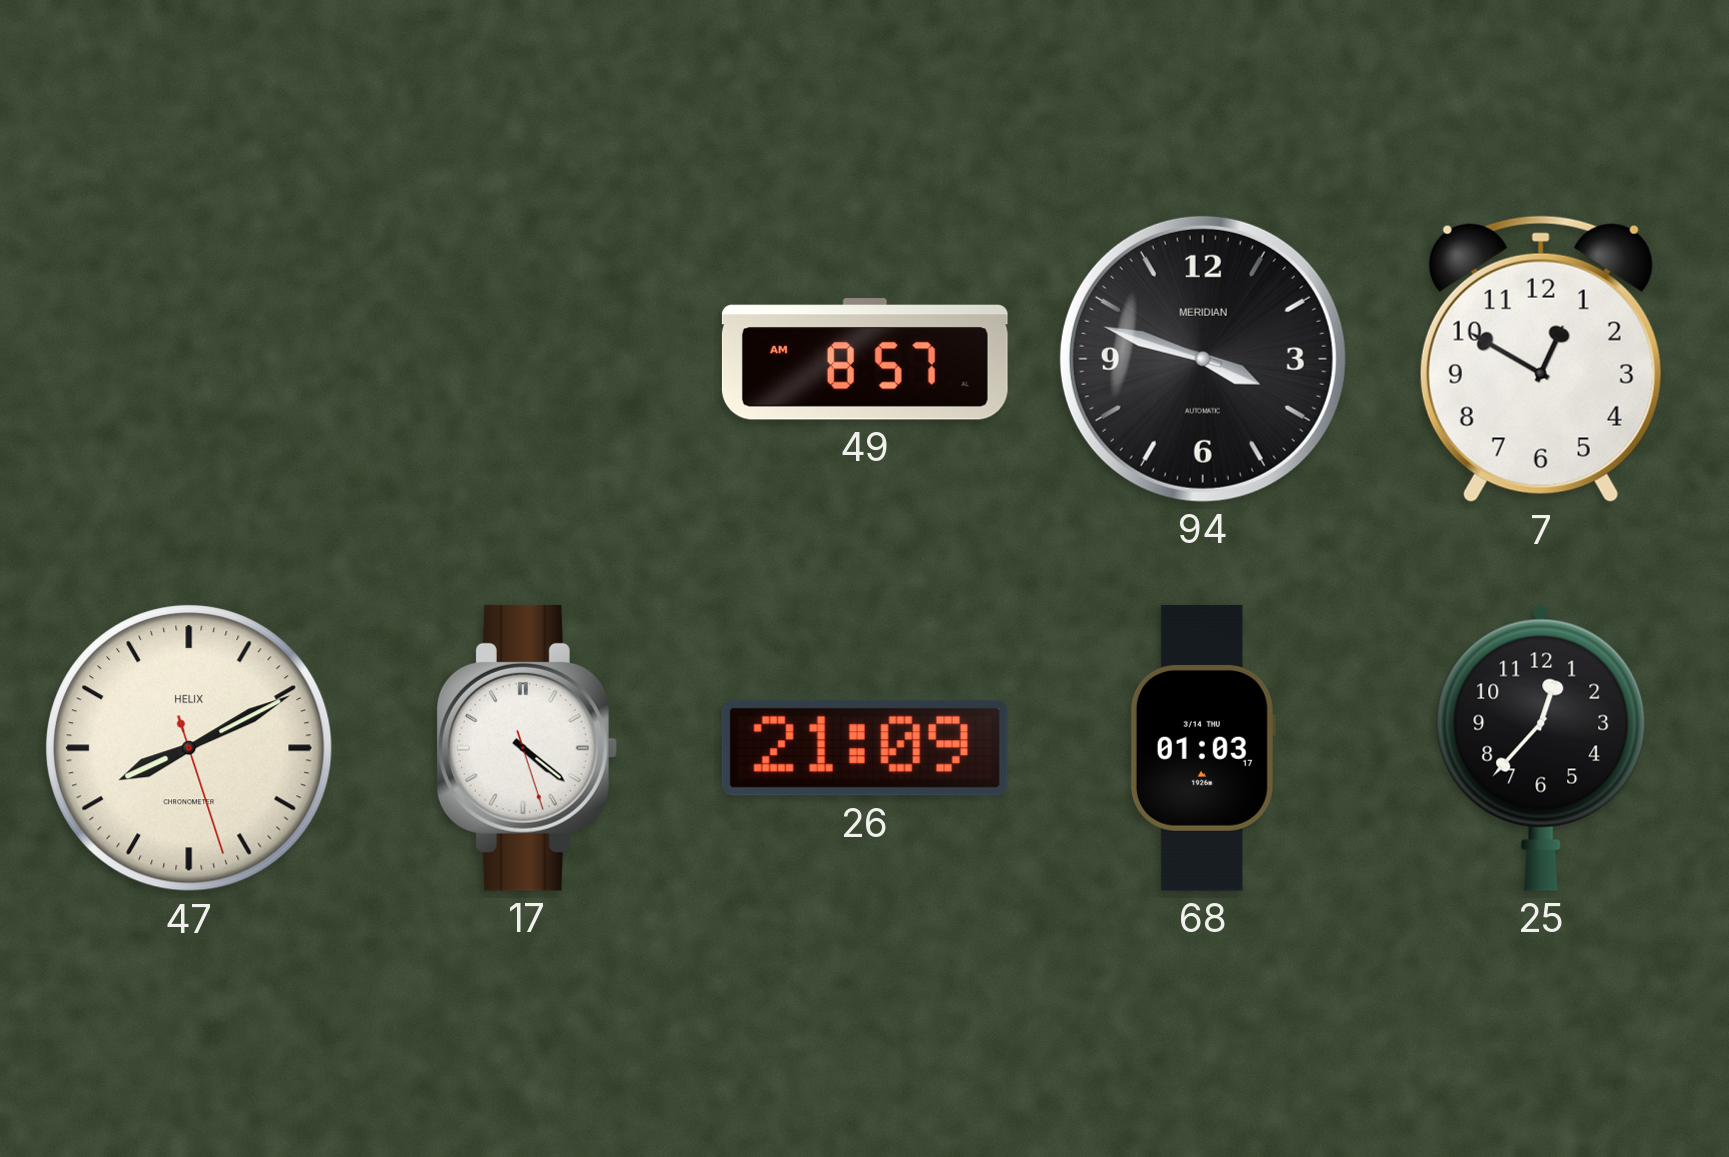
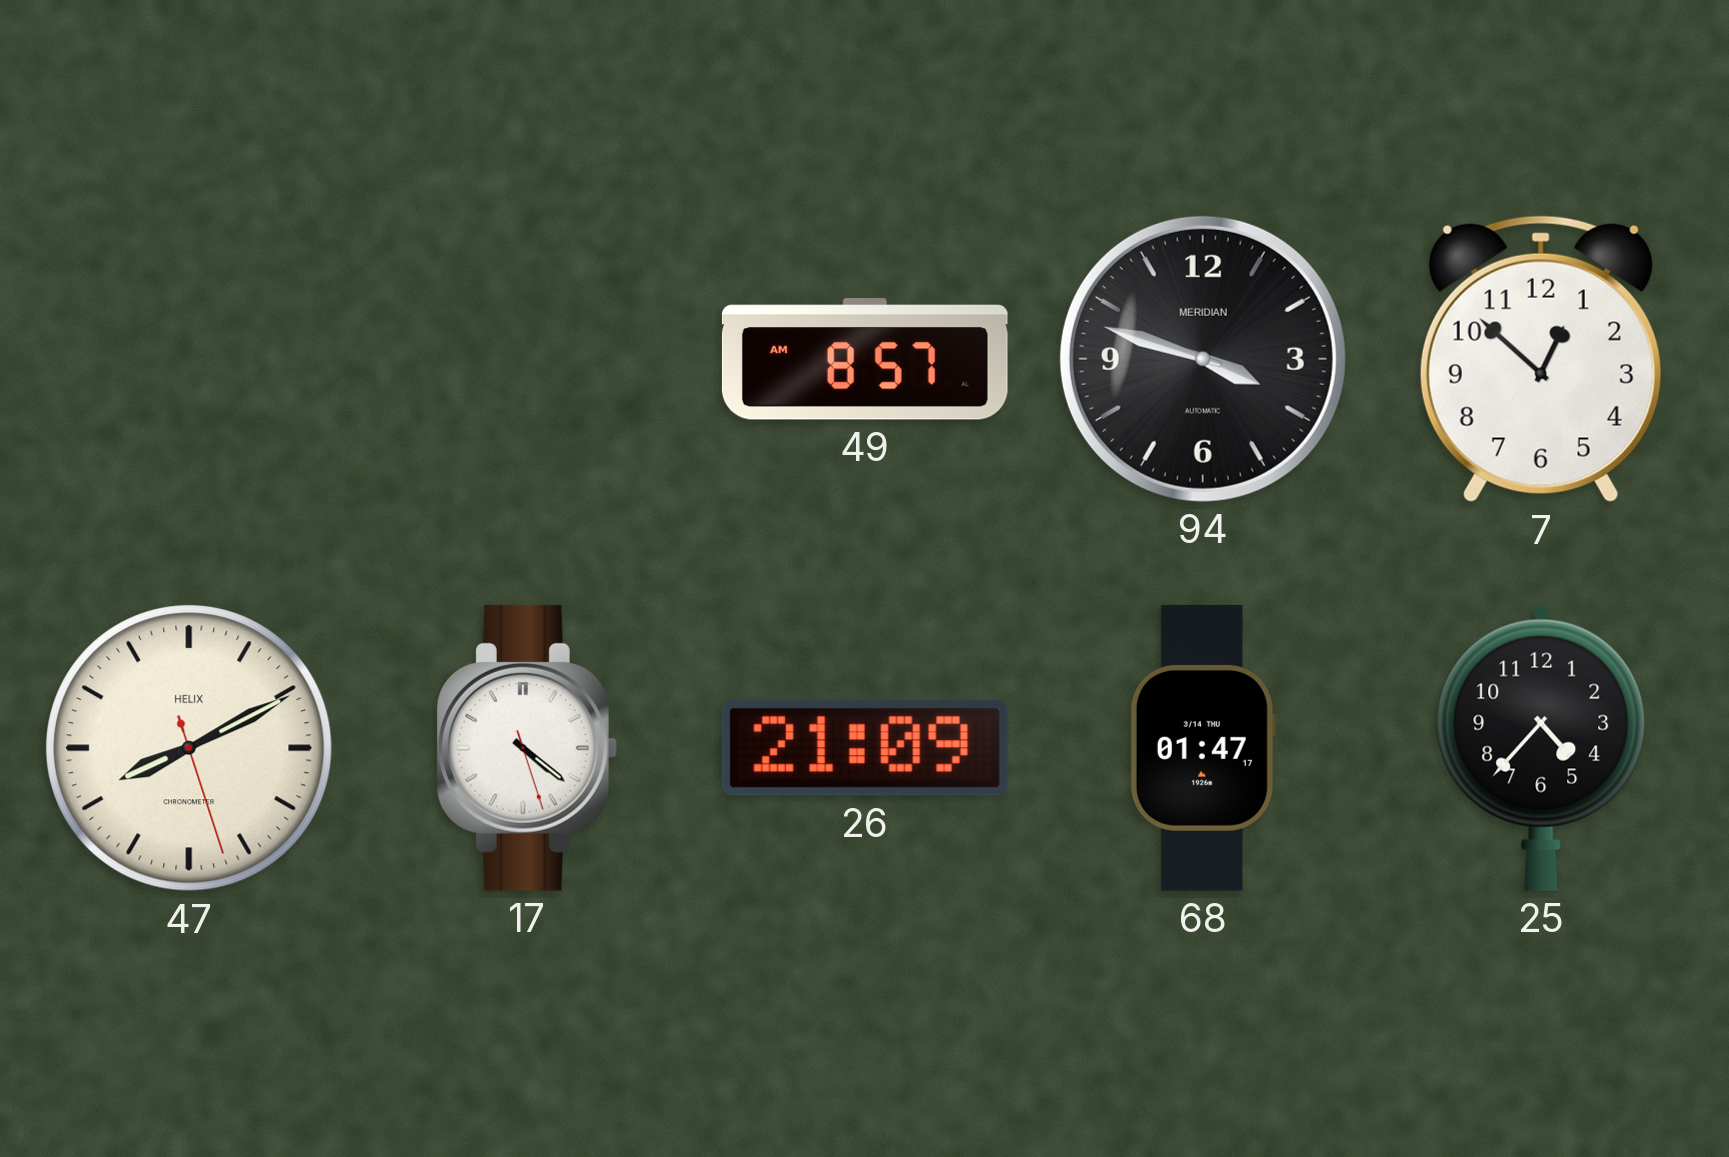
7: 12:50 -> 12:52
68: 01:03 -> 01:47
25: 12:37 -> 4:37
